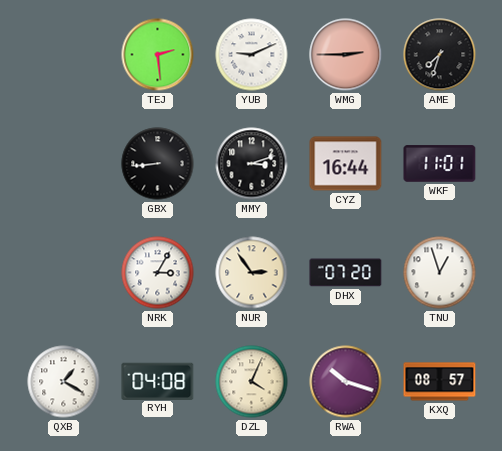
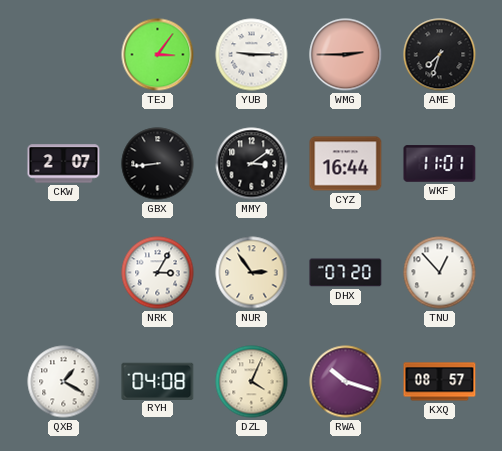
TEJ: 2:29 -> 3:06
YUB: 9:11 -> 9:15
CKW: none -> 2:07
MMY: 3:12 -> 3:09
TNU: 12:57 -> 12:53
